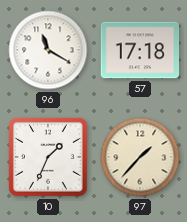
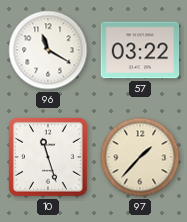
57: 17:18 -> 03:22
10: 1:34 -> 11:27
